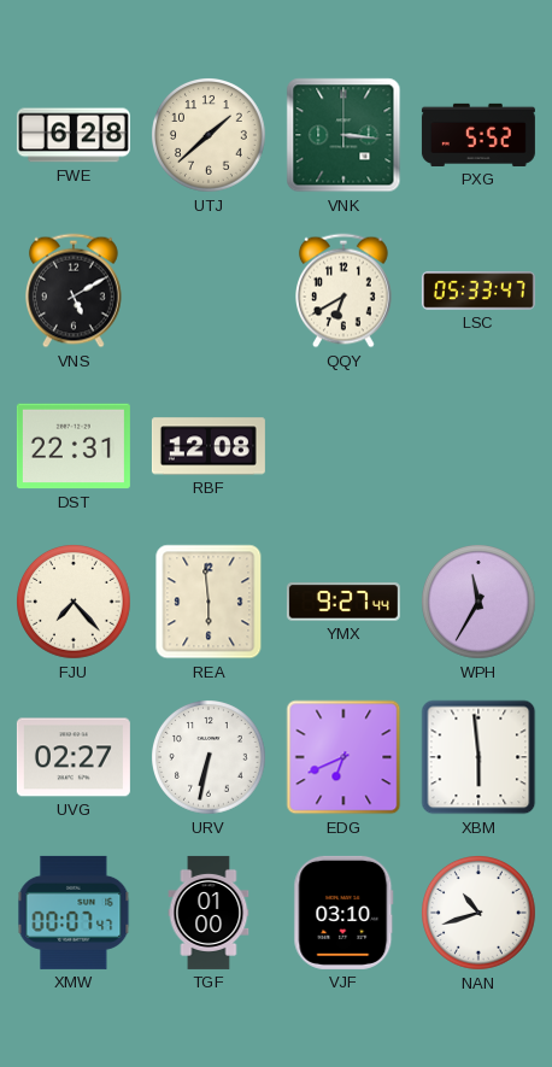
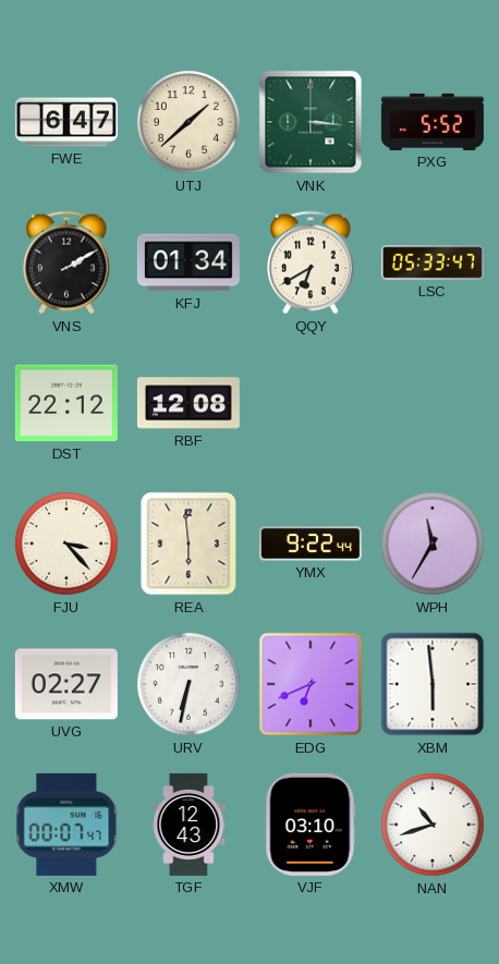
FWE: 6:28 -> 6:47
VNS: 5:10 -> 2:10
KFJ: none -> 01:34
DST: 22:31 -> 22:12
FJU: 7:23 -> 3:23
YMX: 9:27 -> 9:22
TGF: 01:00 -> 12:43
